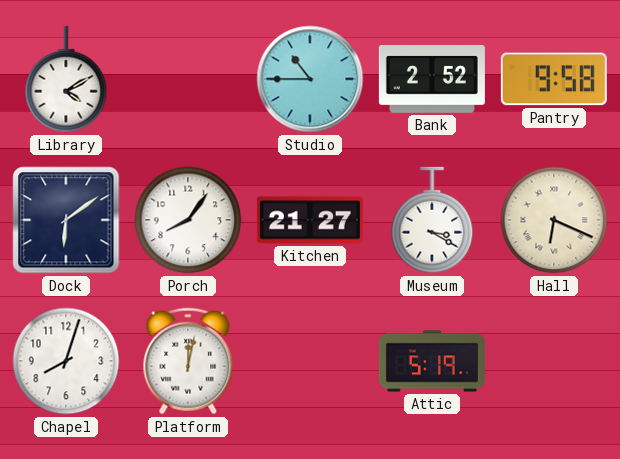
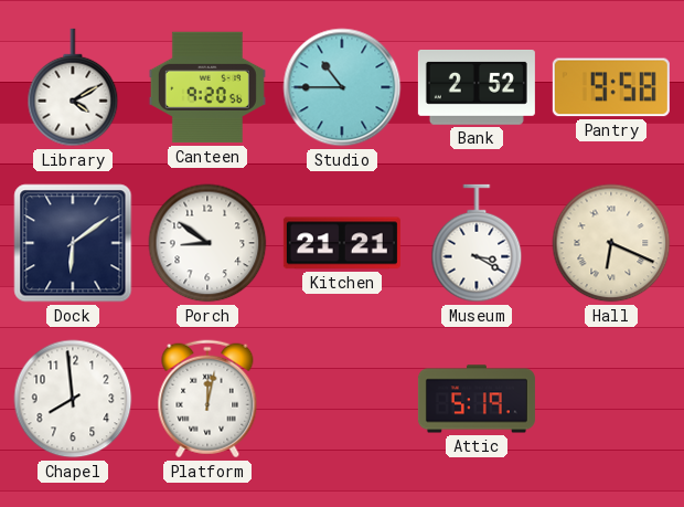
Canteen: none -> 9:20
Porch: 8:06 -> 8:51
Kitchen: 21:27 -> 21:21
Chapel: 8:03 -> 7:59
